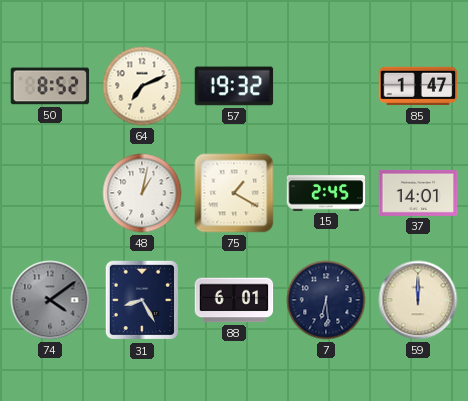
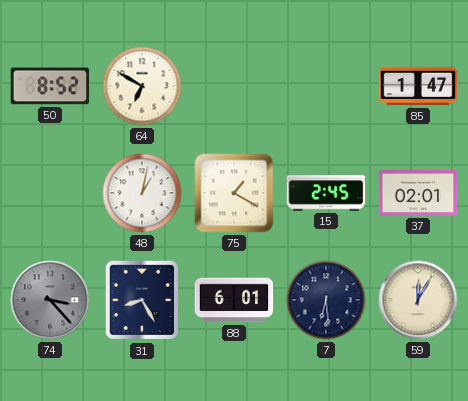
64: 7:11 -> 6:50
57: 19:32 -> none
37: 14:01 -> 02:01
74: 4:09 -> 3:23
59: 12:00 -> 12:05
